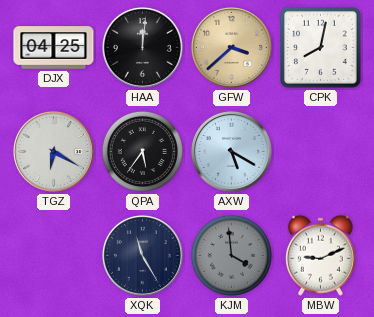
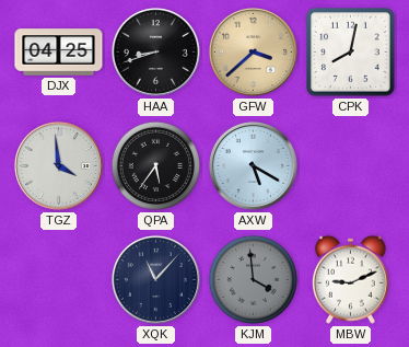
HAA: 12:01 -> 8:42
TGZ: 6:20 -> 3:59
XQK: 11:25 -> 11:07
